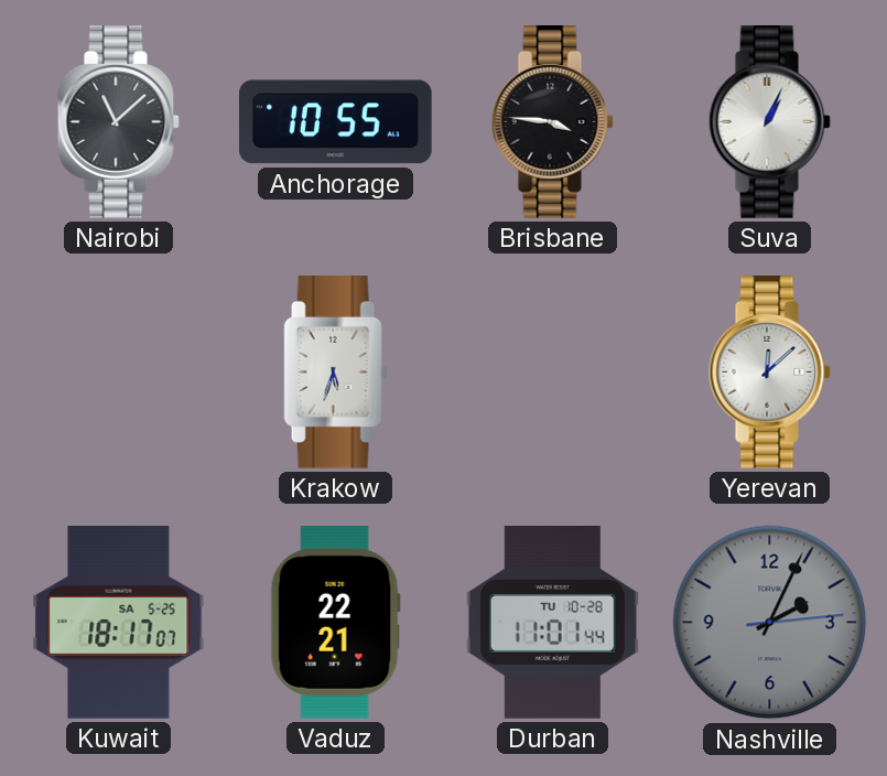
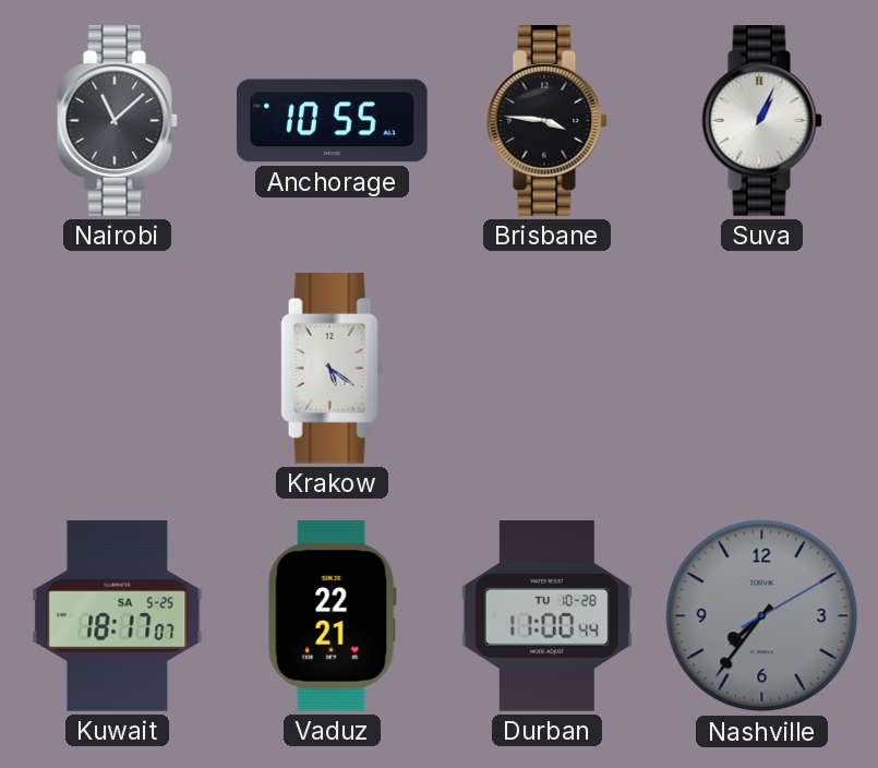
Krakow: 5:33 -> 5:21
Yerevan: 12:08 -> none
Durban: 11:01 -> 11:00
Nashville: 2:04 -> 7:36
